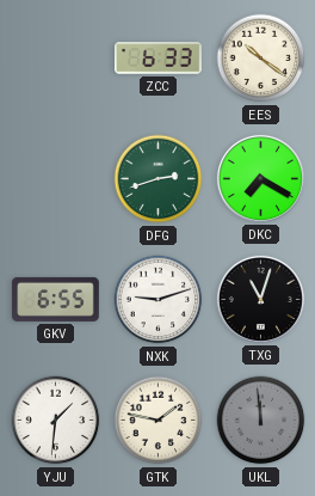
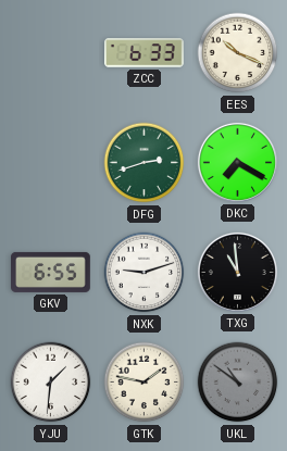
EES: 10:21 -> 10:19
TXG: 11:03 -> 10:59
UKL: 11:59 -> 10:51
